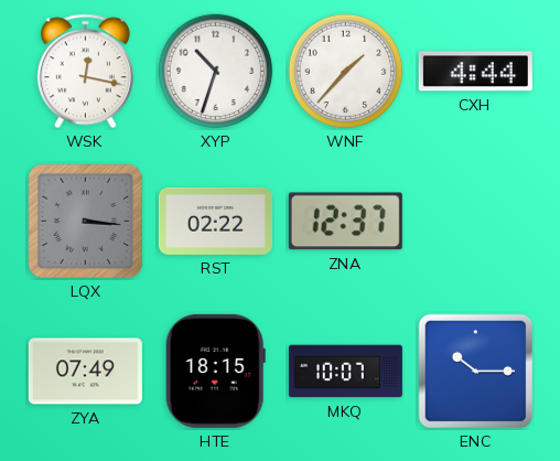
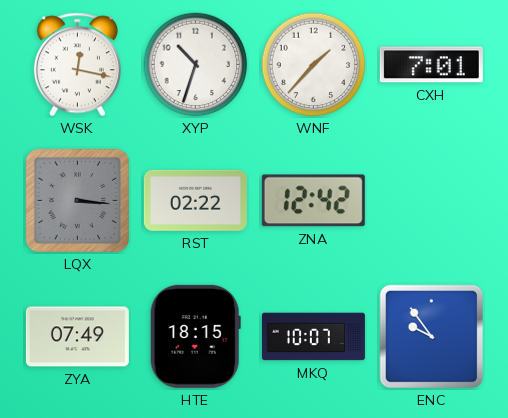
CXH: 4:44 -> 7:01
ZNA: 12:37 -> 12:42
ENC: 10:15 -> 9:54
